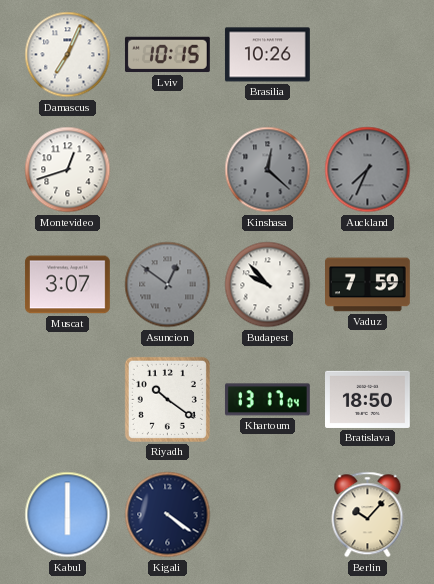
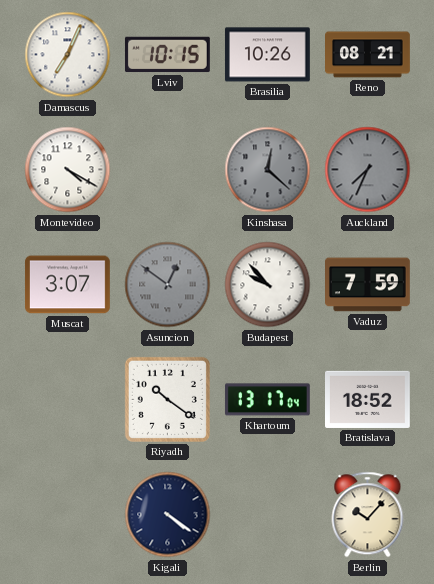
Reno: none -> 08:21
Montevideo: 12:42 -> 4:20
Bratislava: 18:50 -> 18:52
Kabul: 6:00 -> none
